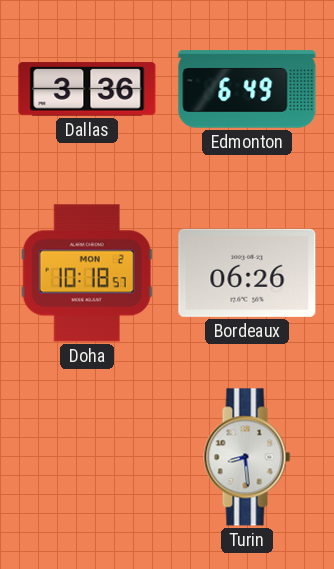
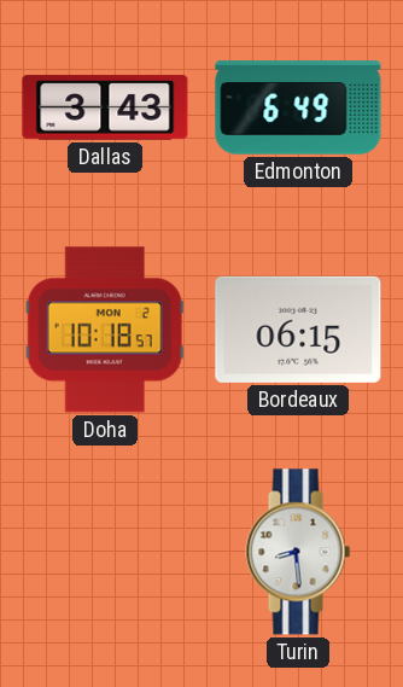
Dallas: 3:36 -> 3:43
Bordeaux: 06:26 -> 06:15
